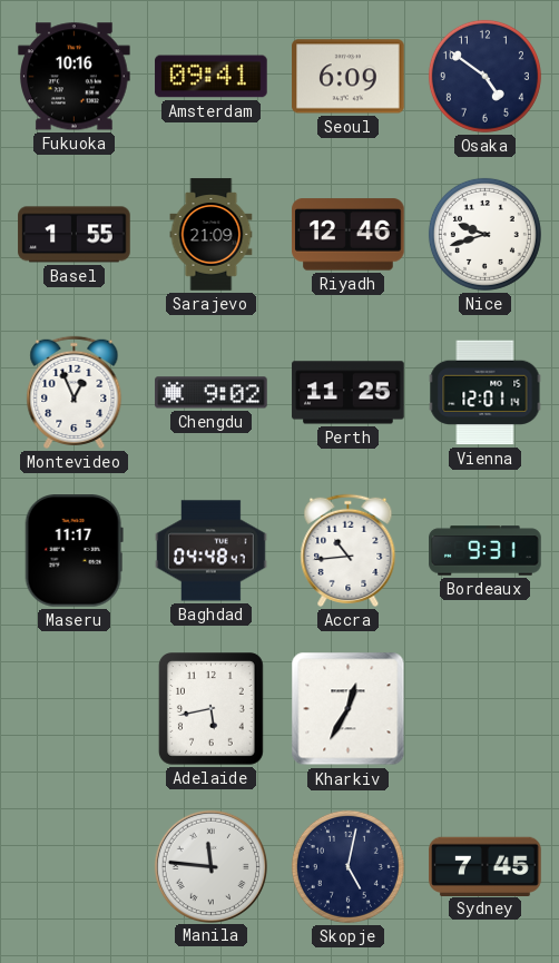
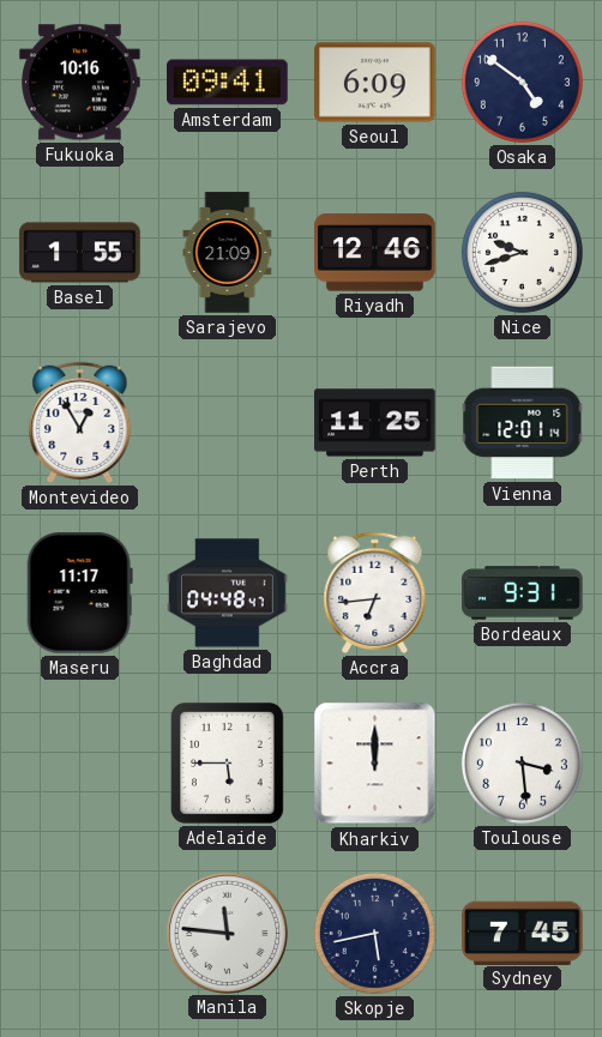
Montevideo: 12:56 -> 12:55
Chengdu: 9:02 -> none
Accra: 10:44 -> 6:44
Adelaide: 5:43 -> 5:45
Kharkiv: 12:35 -> 12:00
Toulouse: none -> 3:29
Skopje: 5:02 -> 5:43
